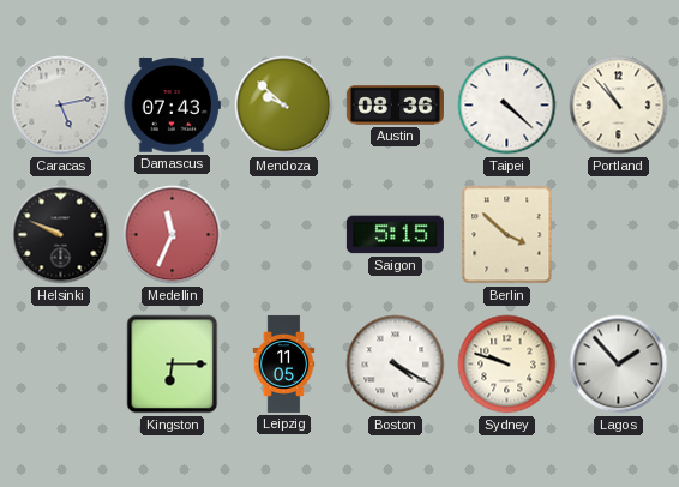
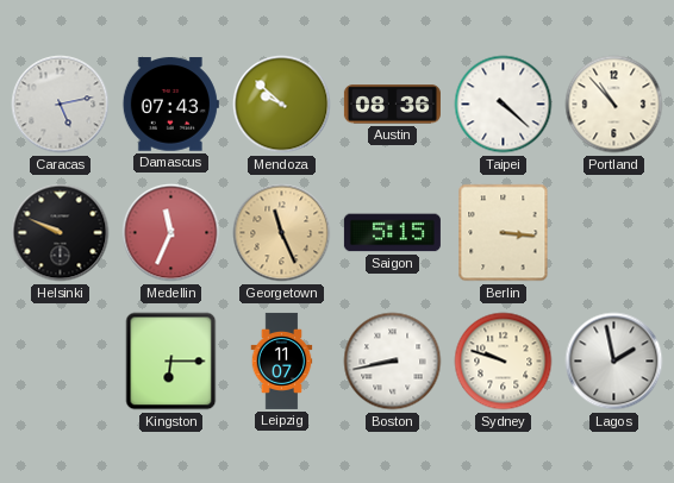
Georgetown: none -> 11:26
Berlin: 3:52 -> 3:16
Leipzig: 11:05 -> 11:07
Boston: 4:20 -> 8:43
Lagos: 1:53 -> 1:58
